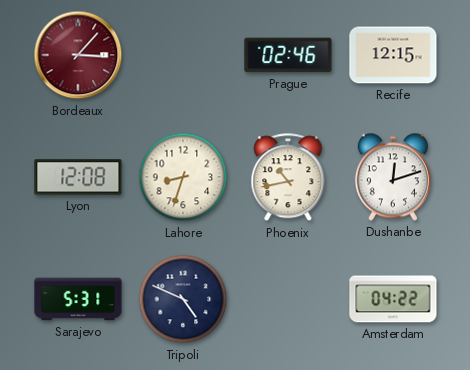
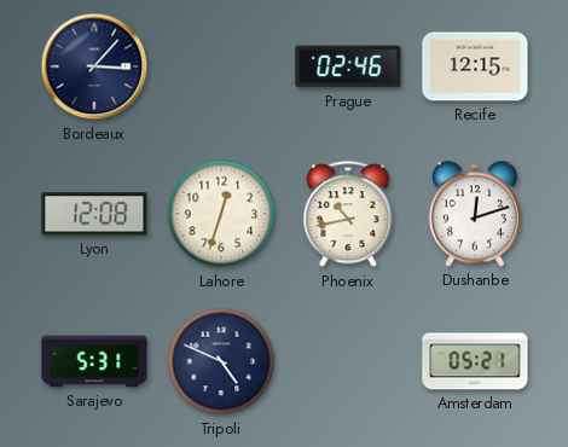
Bordeaux dial: burgundy -> navy
Lahore: 8:33 -> 12:33
Amsterdam: 04:22 -> 05:21
